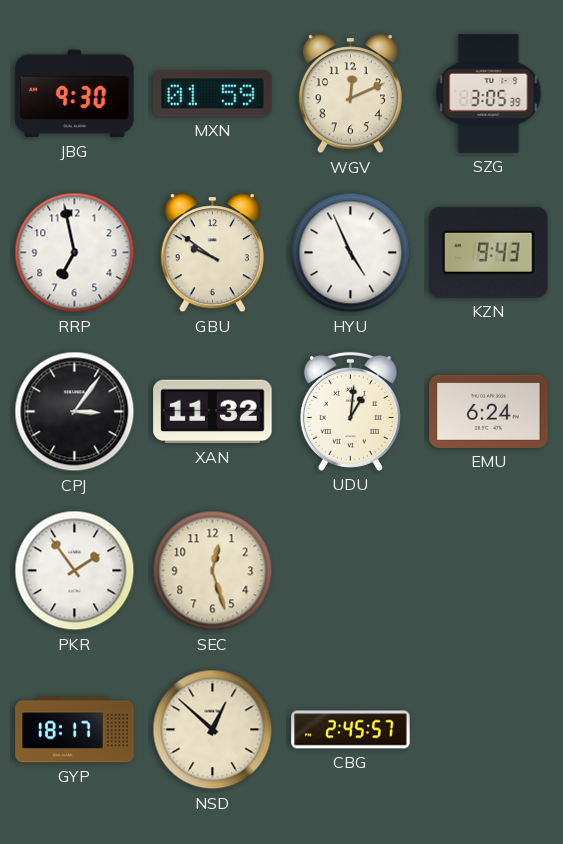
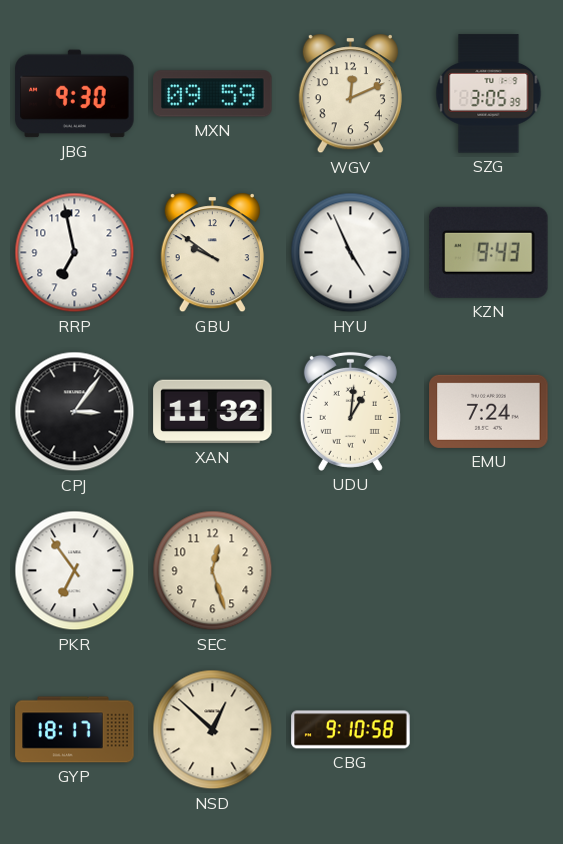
MXN: 01:59 -> 09:59
EMU: 6:24 -> 7:24
PKR: 1:54 -> 6:54
CBG: 2:45 -> 9:10
